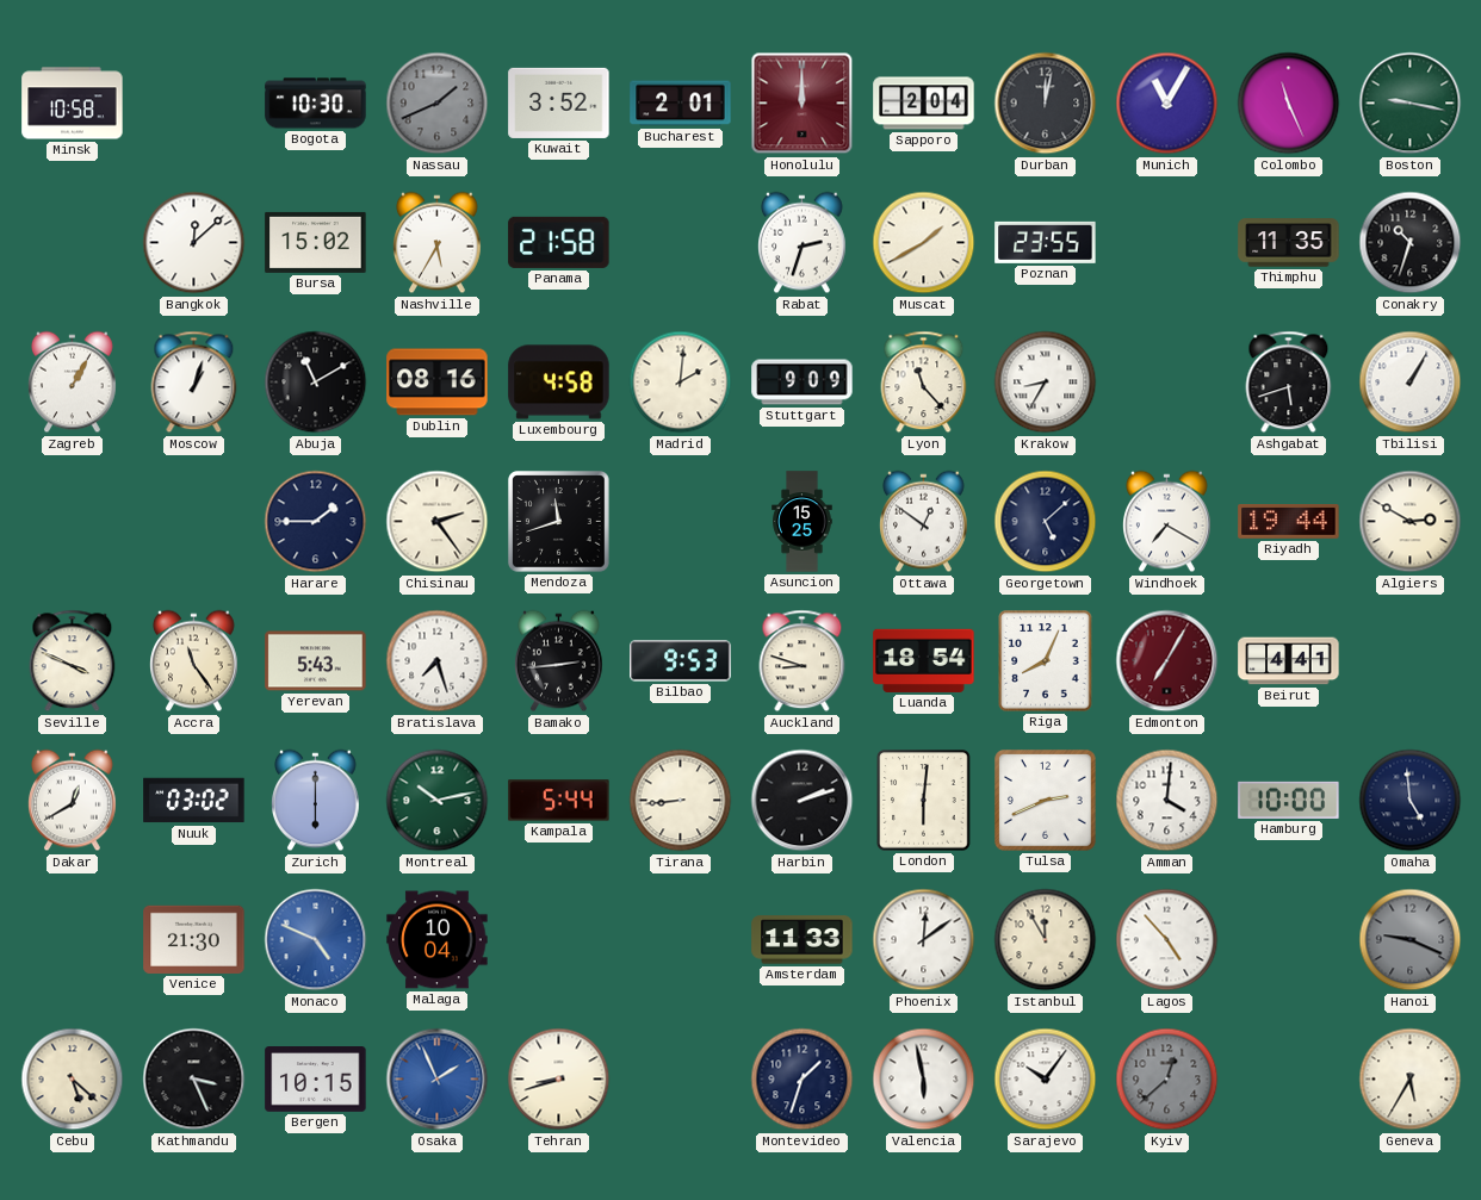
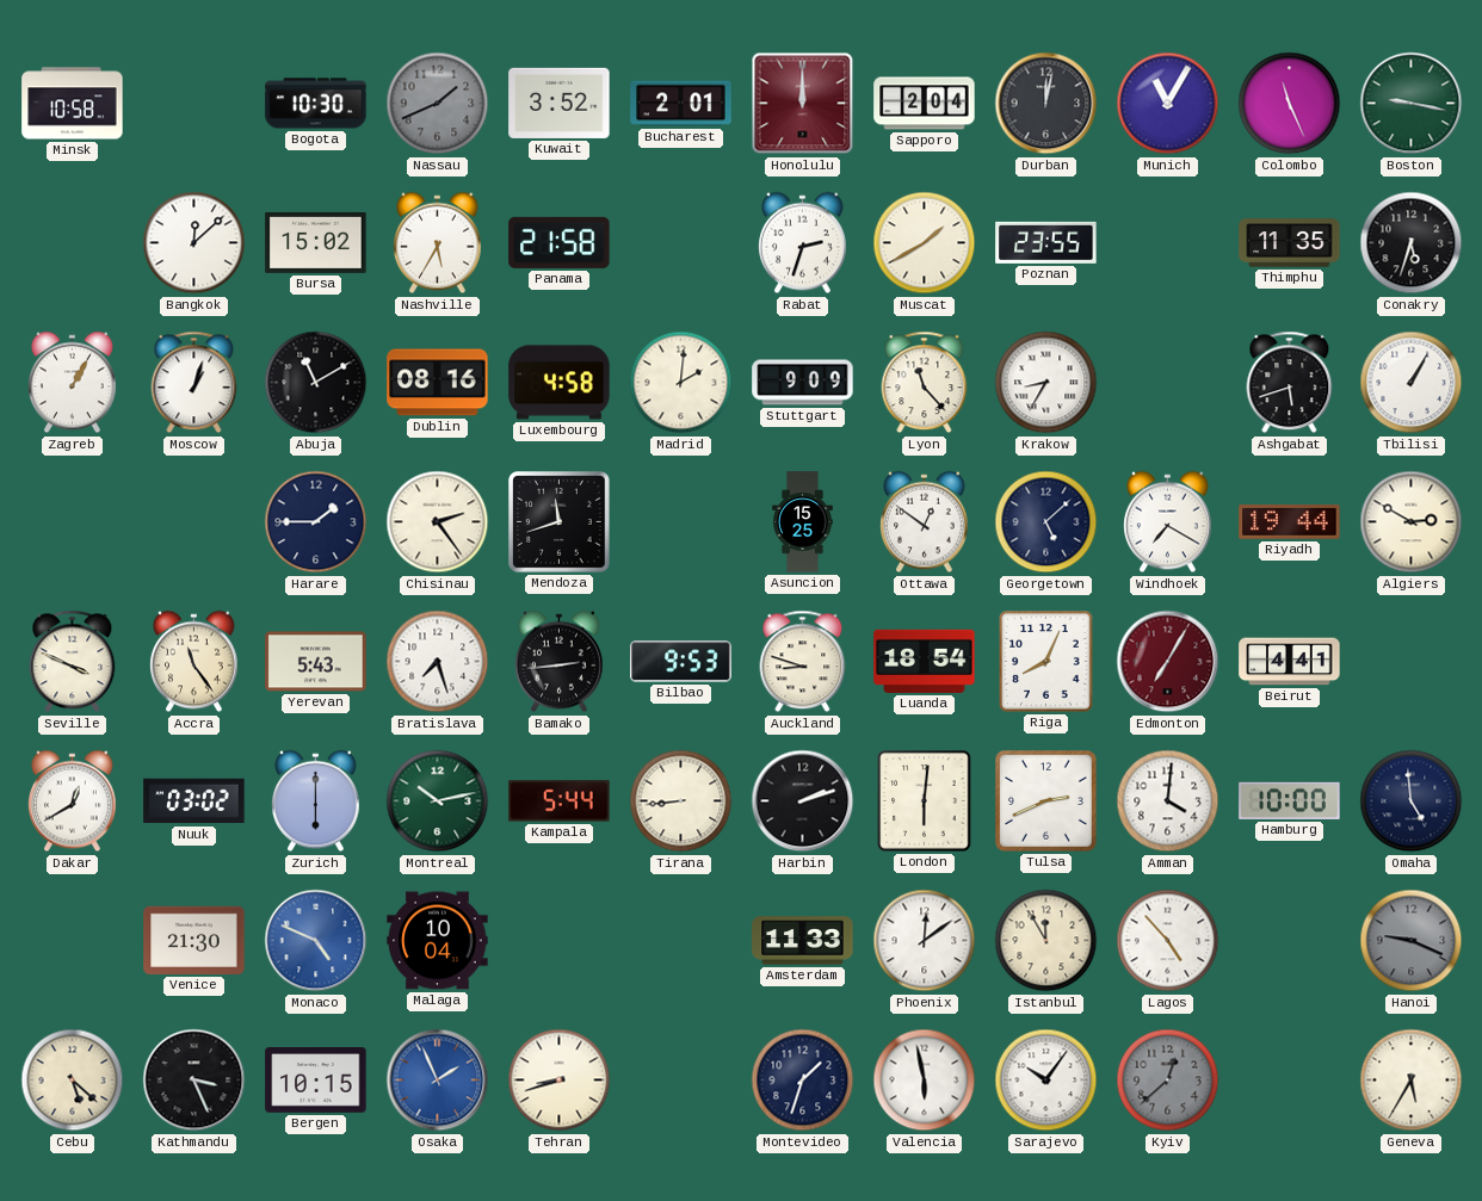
Conakry: 10:33 -> 5:33
